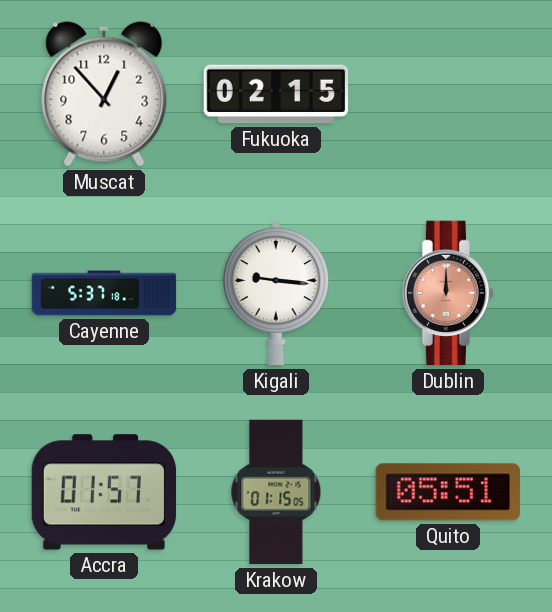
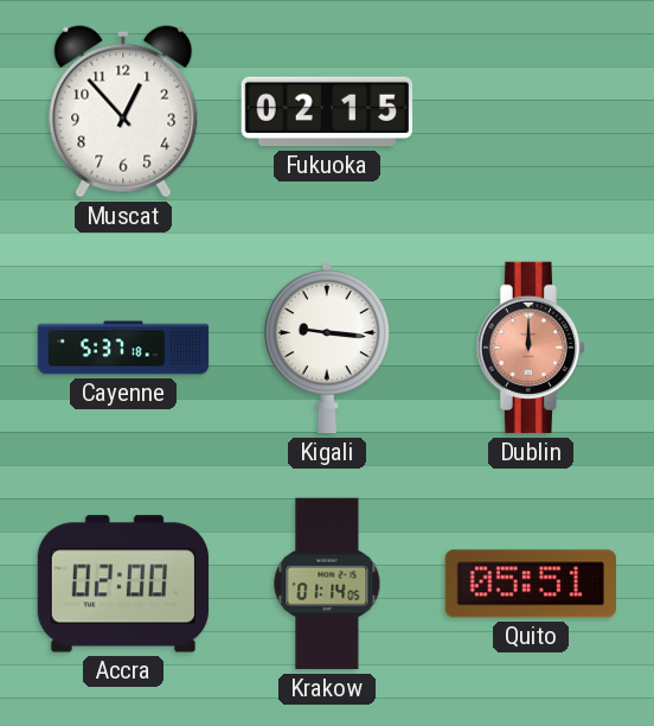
Accra: 01:57 -> 02:00
Krakow: 01:15 -> 01:14
